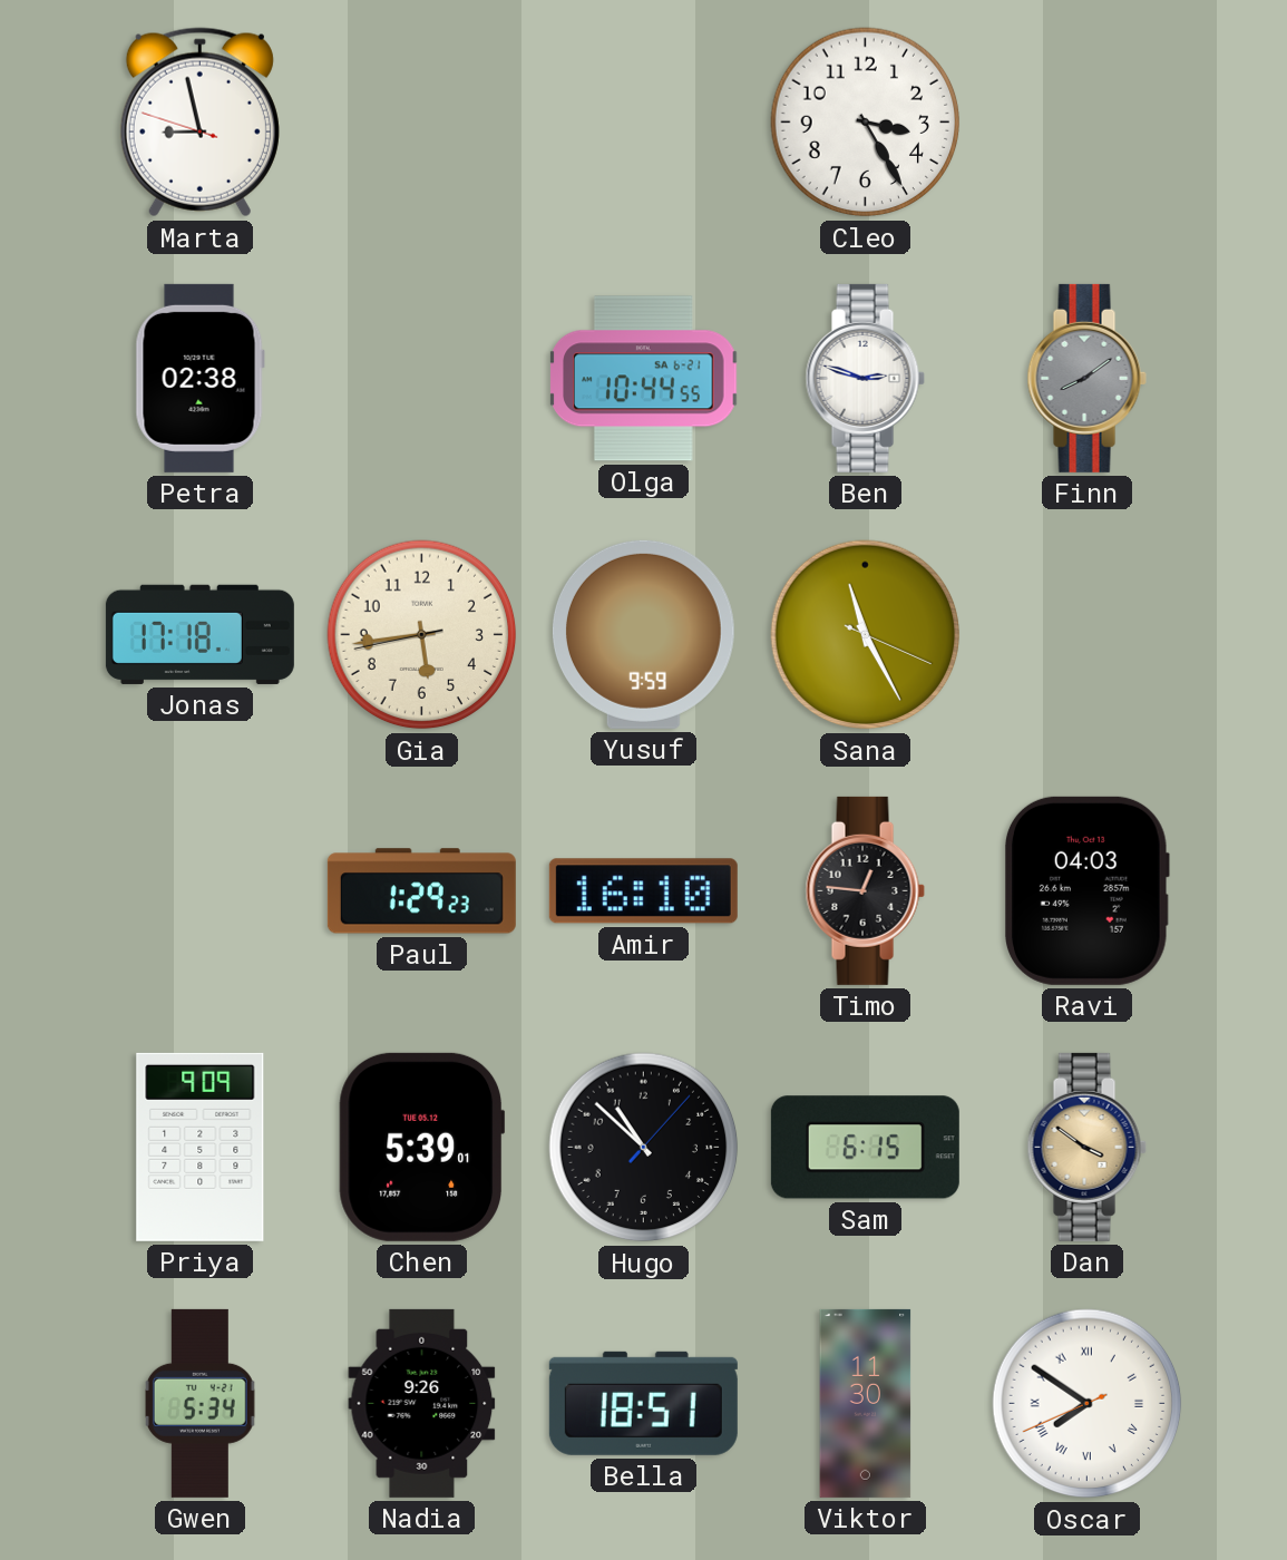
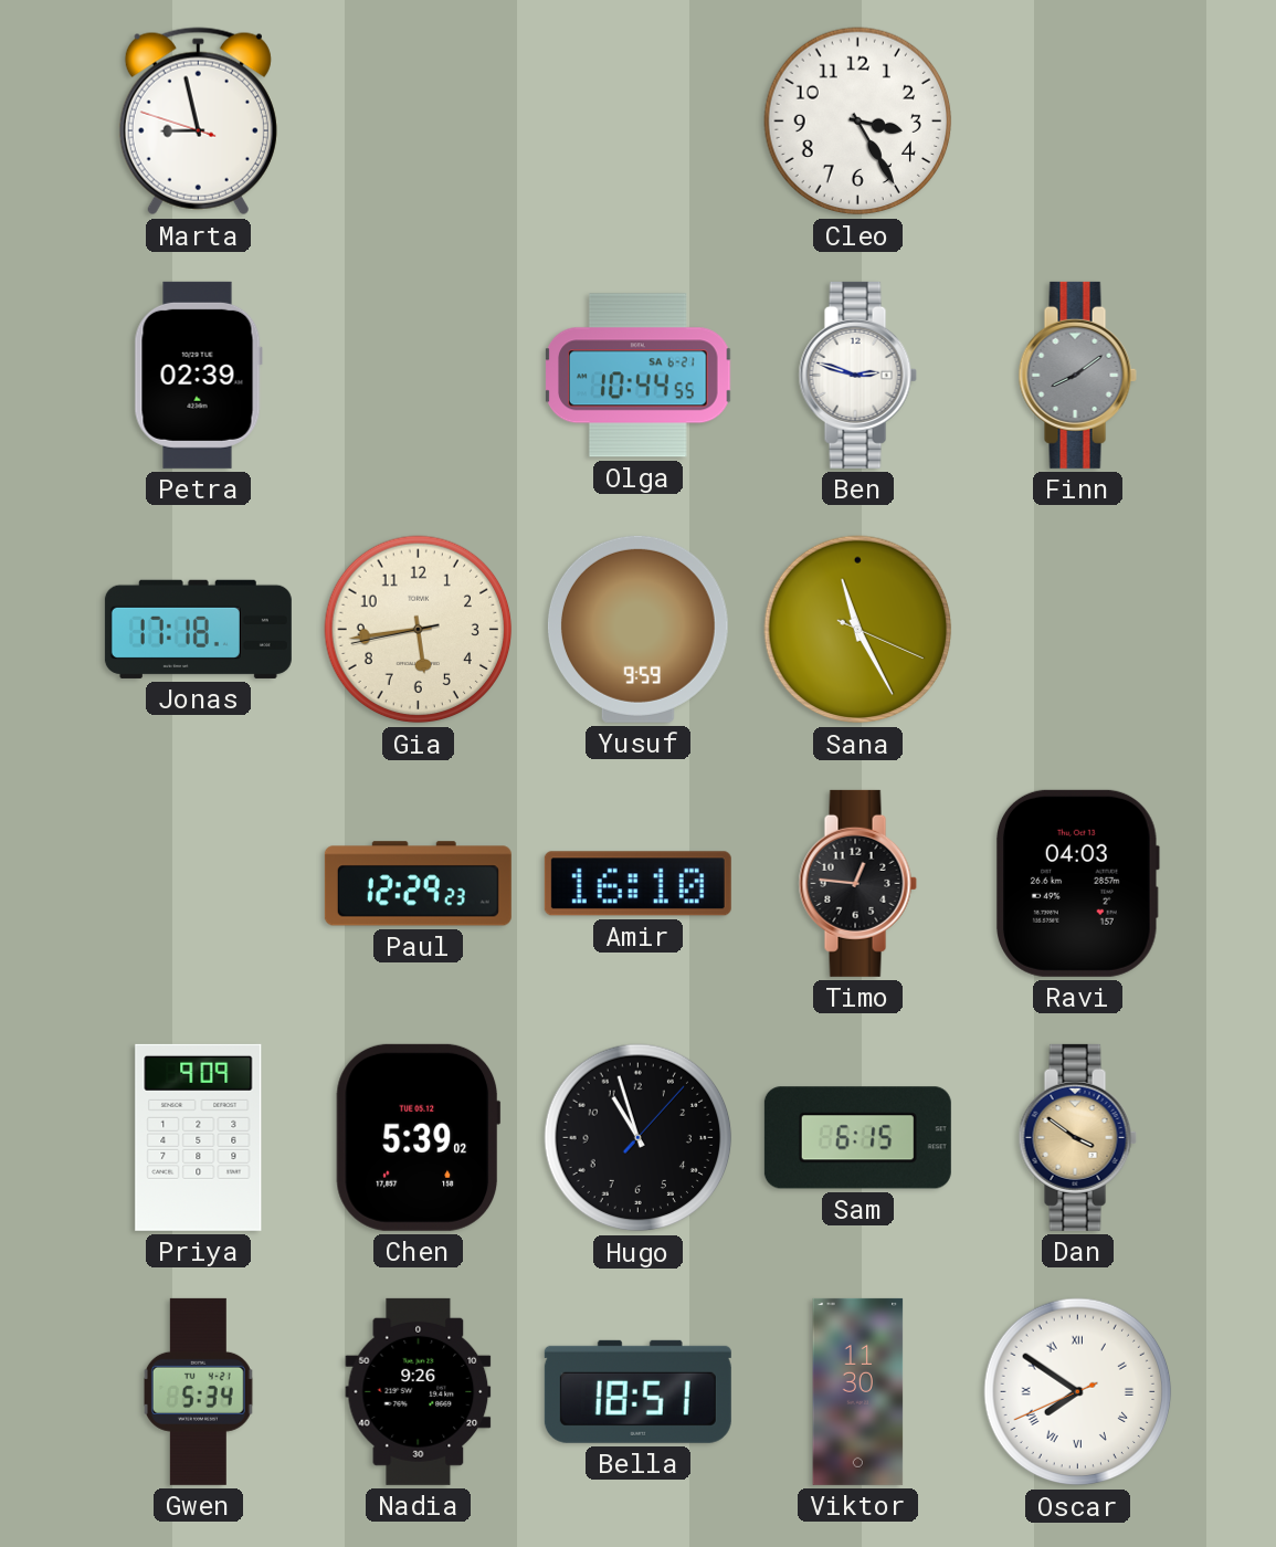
Petra: 02:38 -> 02:39
Paul: 1:29 -> 12:29
Chen: 5:39:01 -> 5:39:02
Hugo: 10:52 -> 10:57
